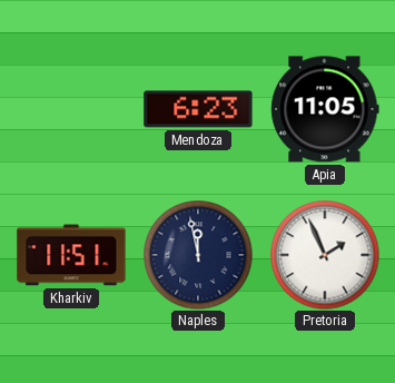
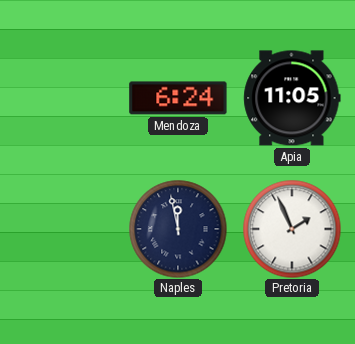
Mendoza: 6:23 -> 6:24
Kharkiv: 11:51 -> none
